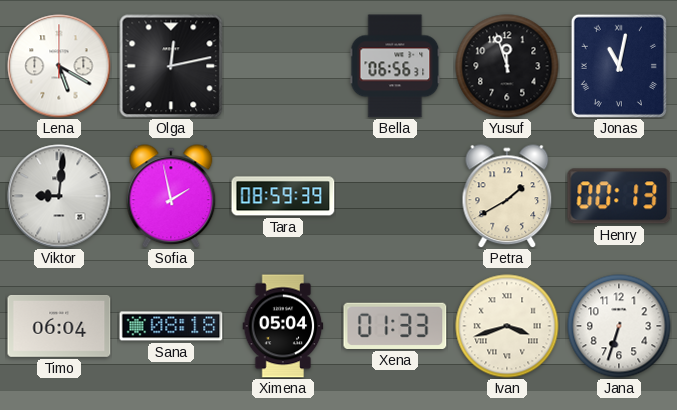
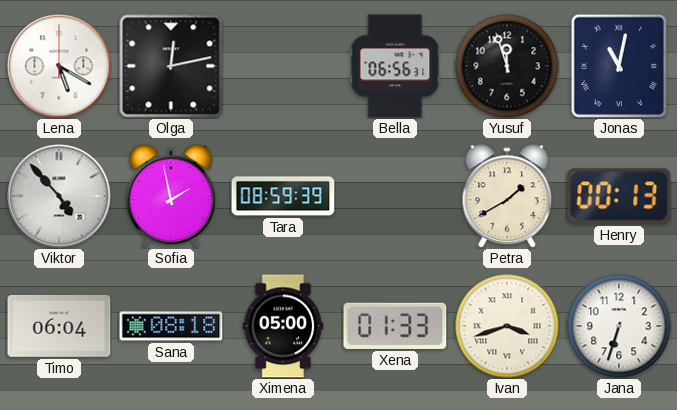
Viktor: 9:01 -> 4:53
Ximena: 05:04 -> 05:00
